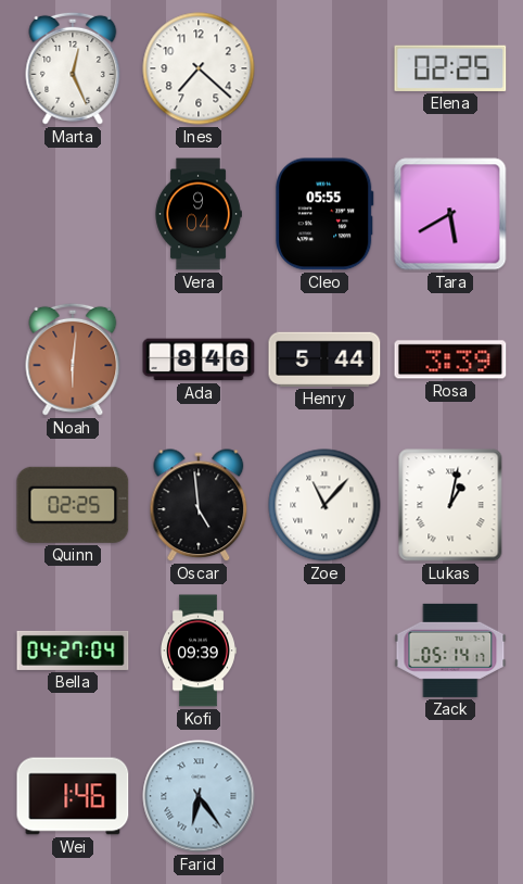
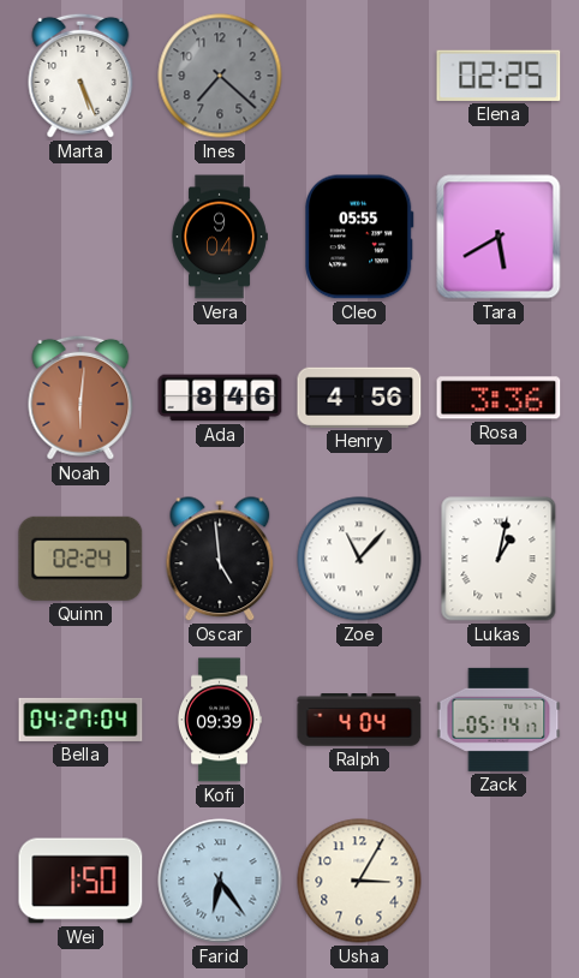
Marta: 12:26 -> 5:26
Ines dial: white -> grey
Henry: 5:44 -> 4:56
Rosa: 3:39 -> 3:36
Quinn: 02:25 -> 02:24
Ralph: none -> 4:04
Wei: 1:46 -> 1:50
Usha: none -> 3:05
